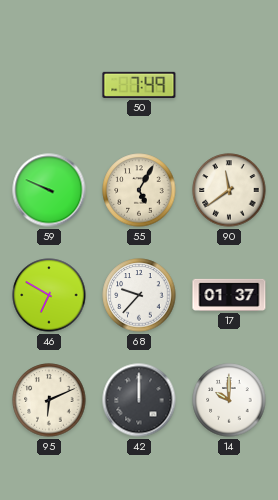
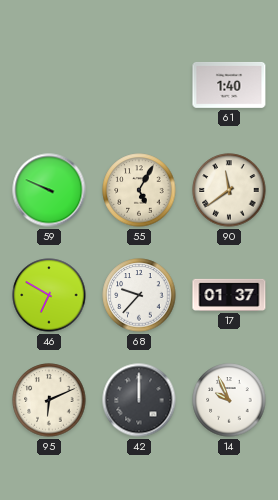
50: 7:49 -> none
61: none -> 1:40
14: 10:00 -> 9:56
